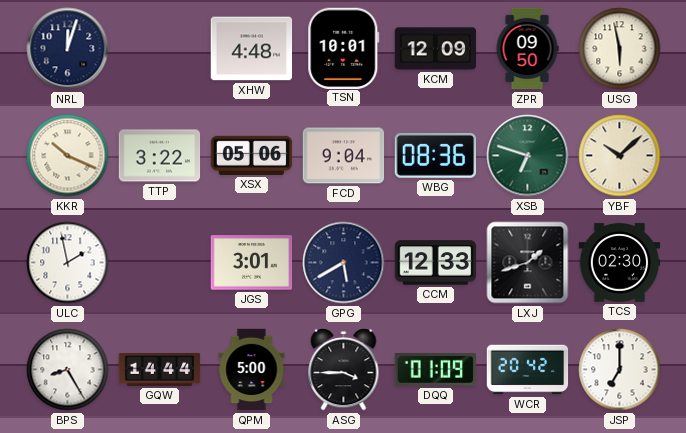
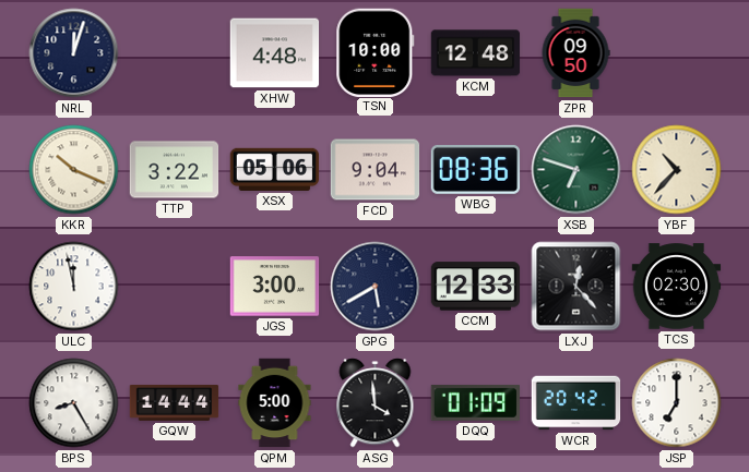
TSN: 10:01 -> 10:00
KCM: 12:09 -> 12:48
USG: 5:58 -> none
YBF: 10:08 -> 10:37
ULC: 1:58 -> 11:58
JGS: 3:01 -> 3:00
LXJ: 1:42 -> 12:23
ASG: 3:45 -> 3:59
